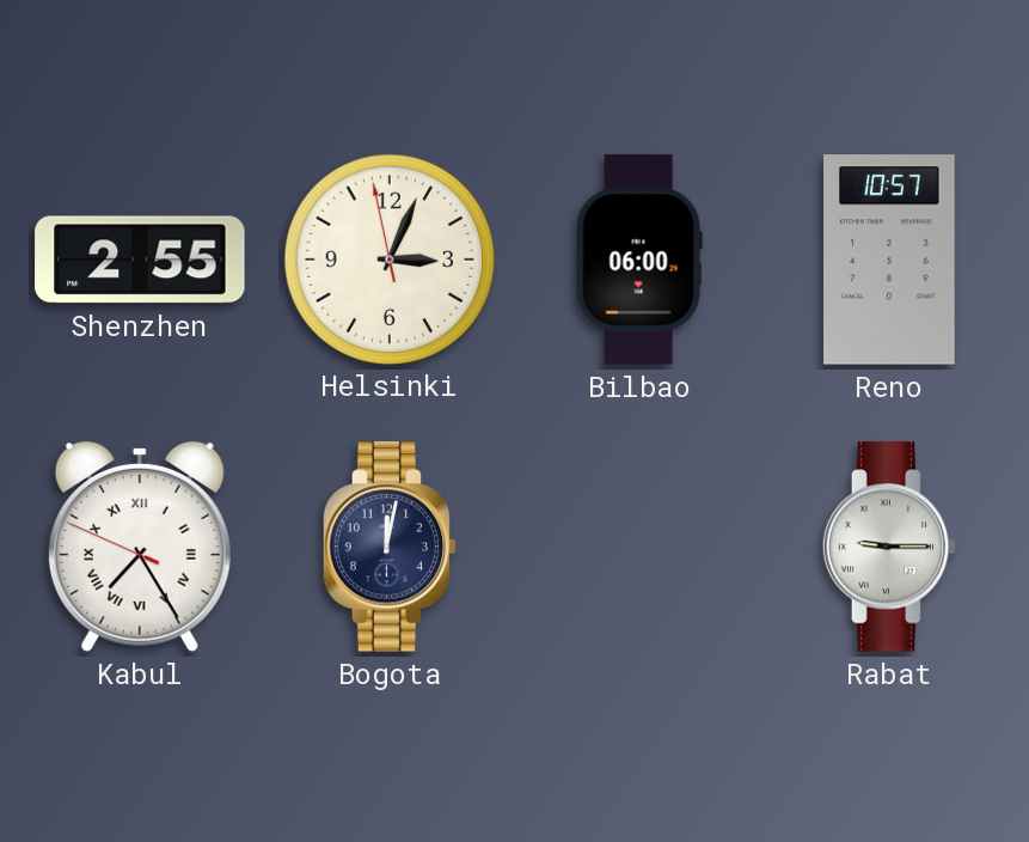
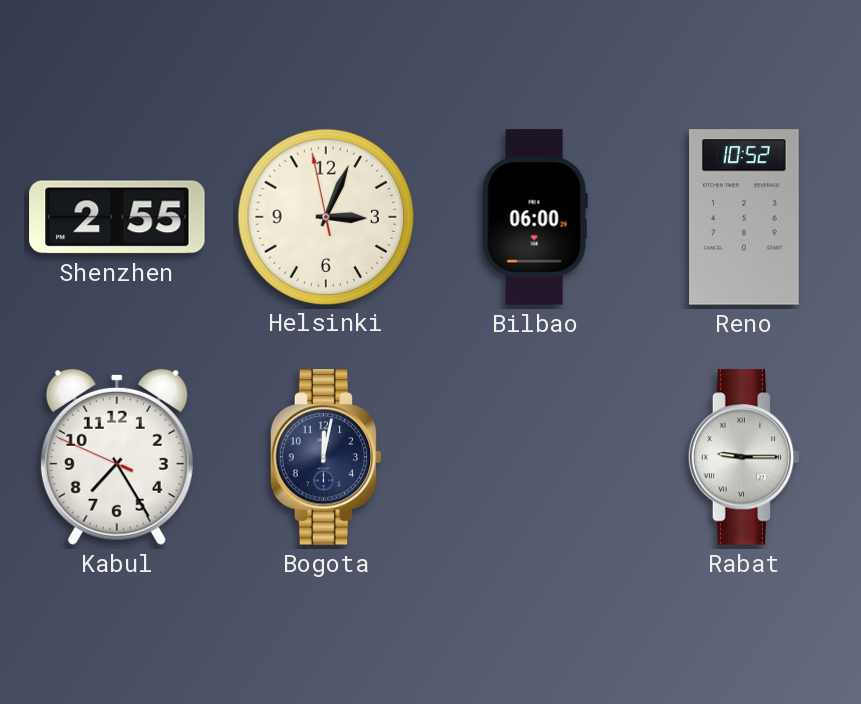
Reno: 10:57 -> 10:52
Kabul numerals: Roman -> Arabic
